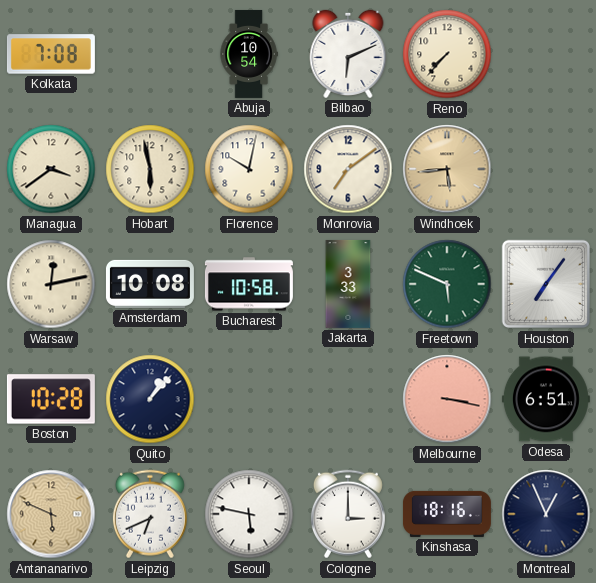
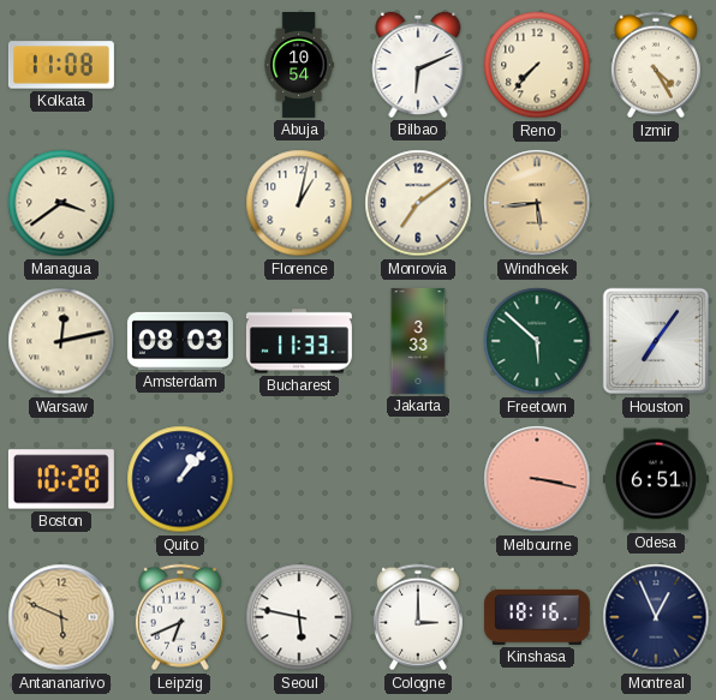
Kolkata: 7:08 -> 11:08
Izmir: none -> 4:25
Hobart: 5:58 -> none
Florence: 10:02 -> 1:02
Amsterdam: 10:08 -> 08:03
Bucharest: 10:58 -> 11:33
Freetown: 5:49 -> 5:52
